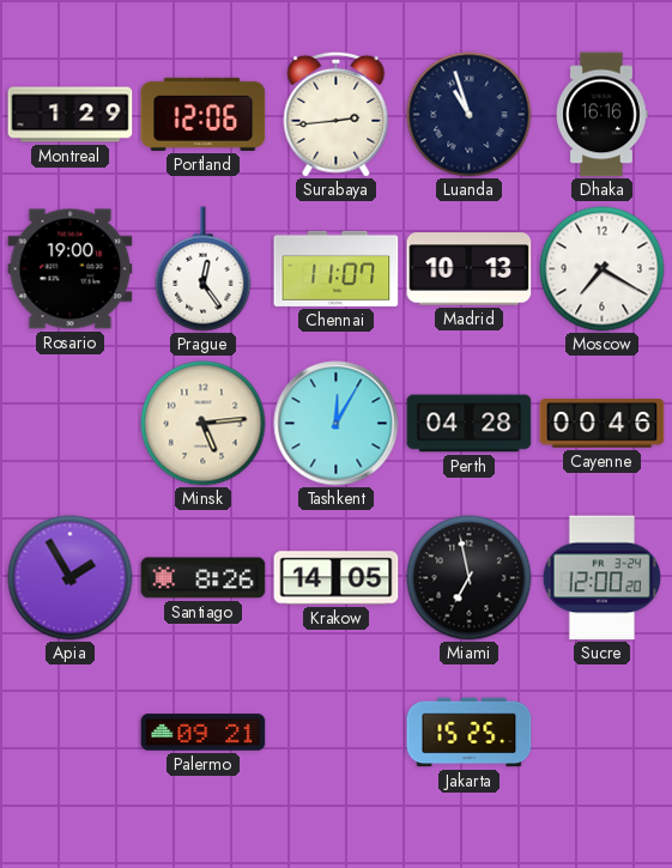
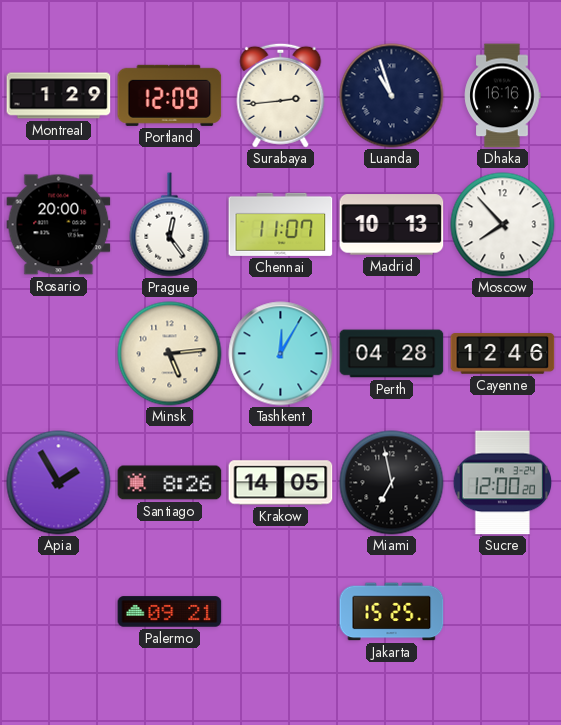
Portland: 12:06 -> 12:09
Rosario: 19:00 -> 20:00
Moscow: 7:20 -> 7:53
Cayenne: 00:46 -> 12:46
